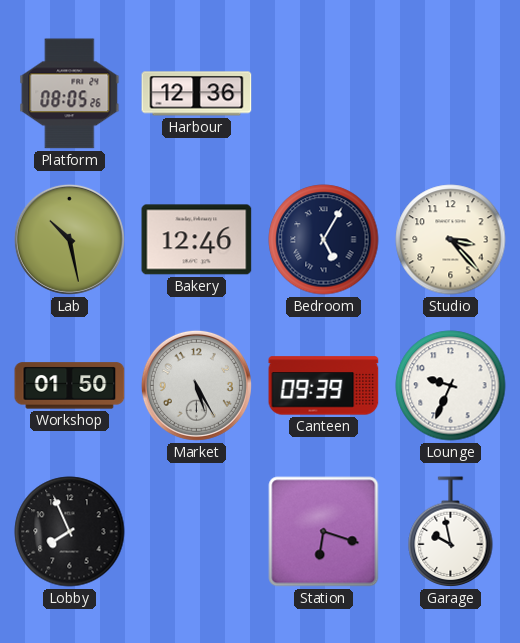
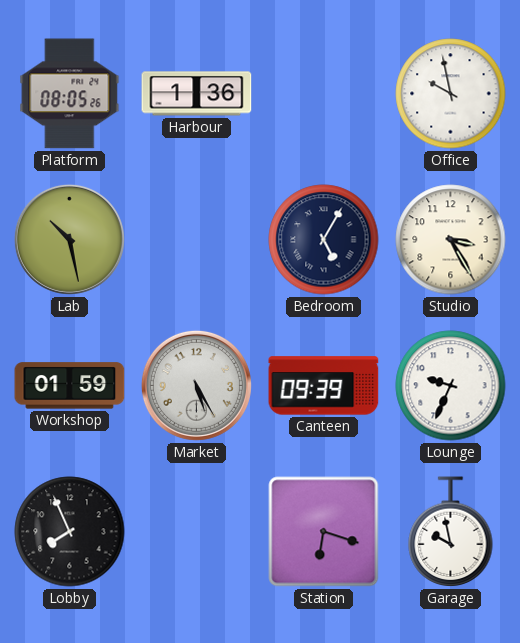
Harbour: 12:36 -> 1:36
Office: none -> 9:58
Bakery: 12:46 -> none
Studio: 3:23 -> 3:25
Workshop: 01:50 -> 01:59
